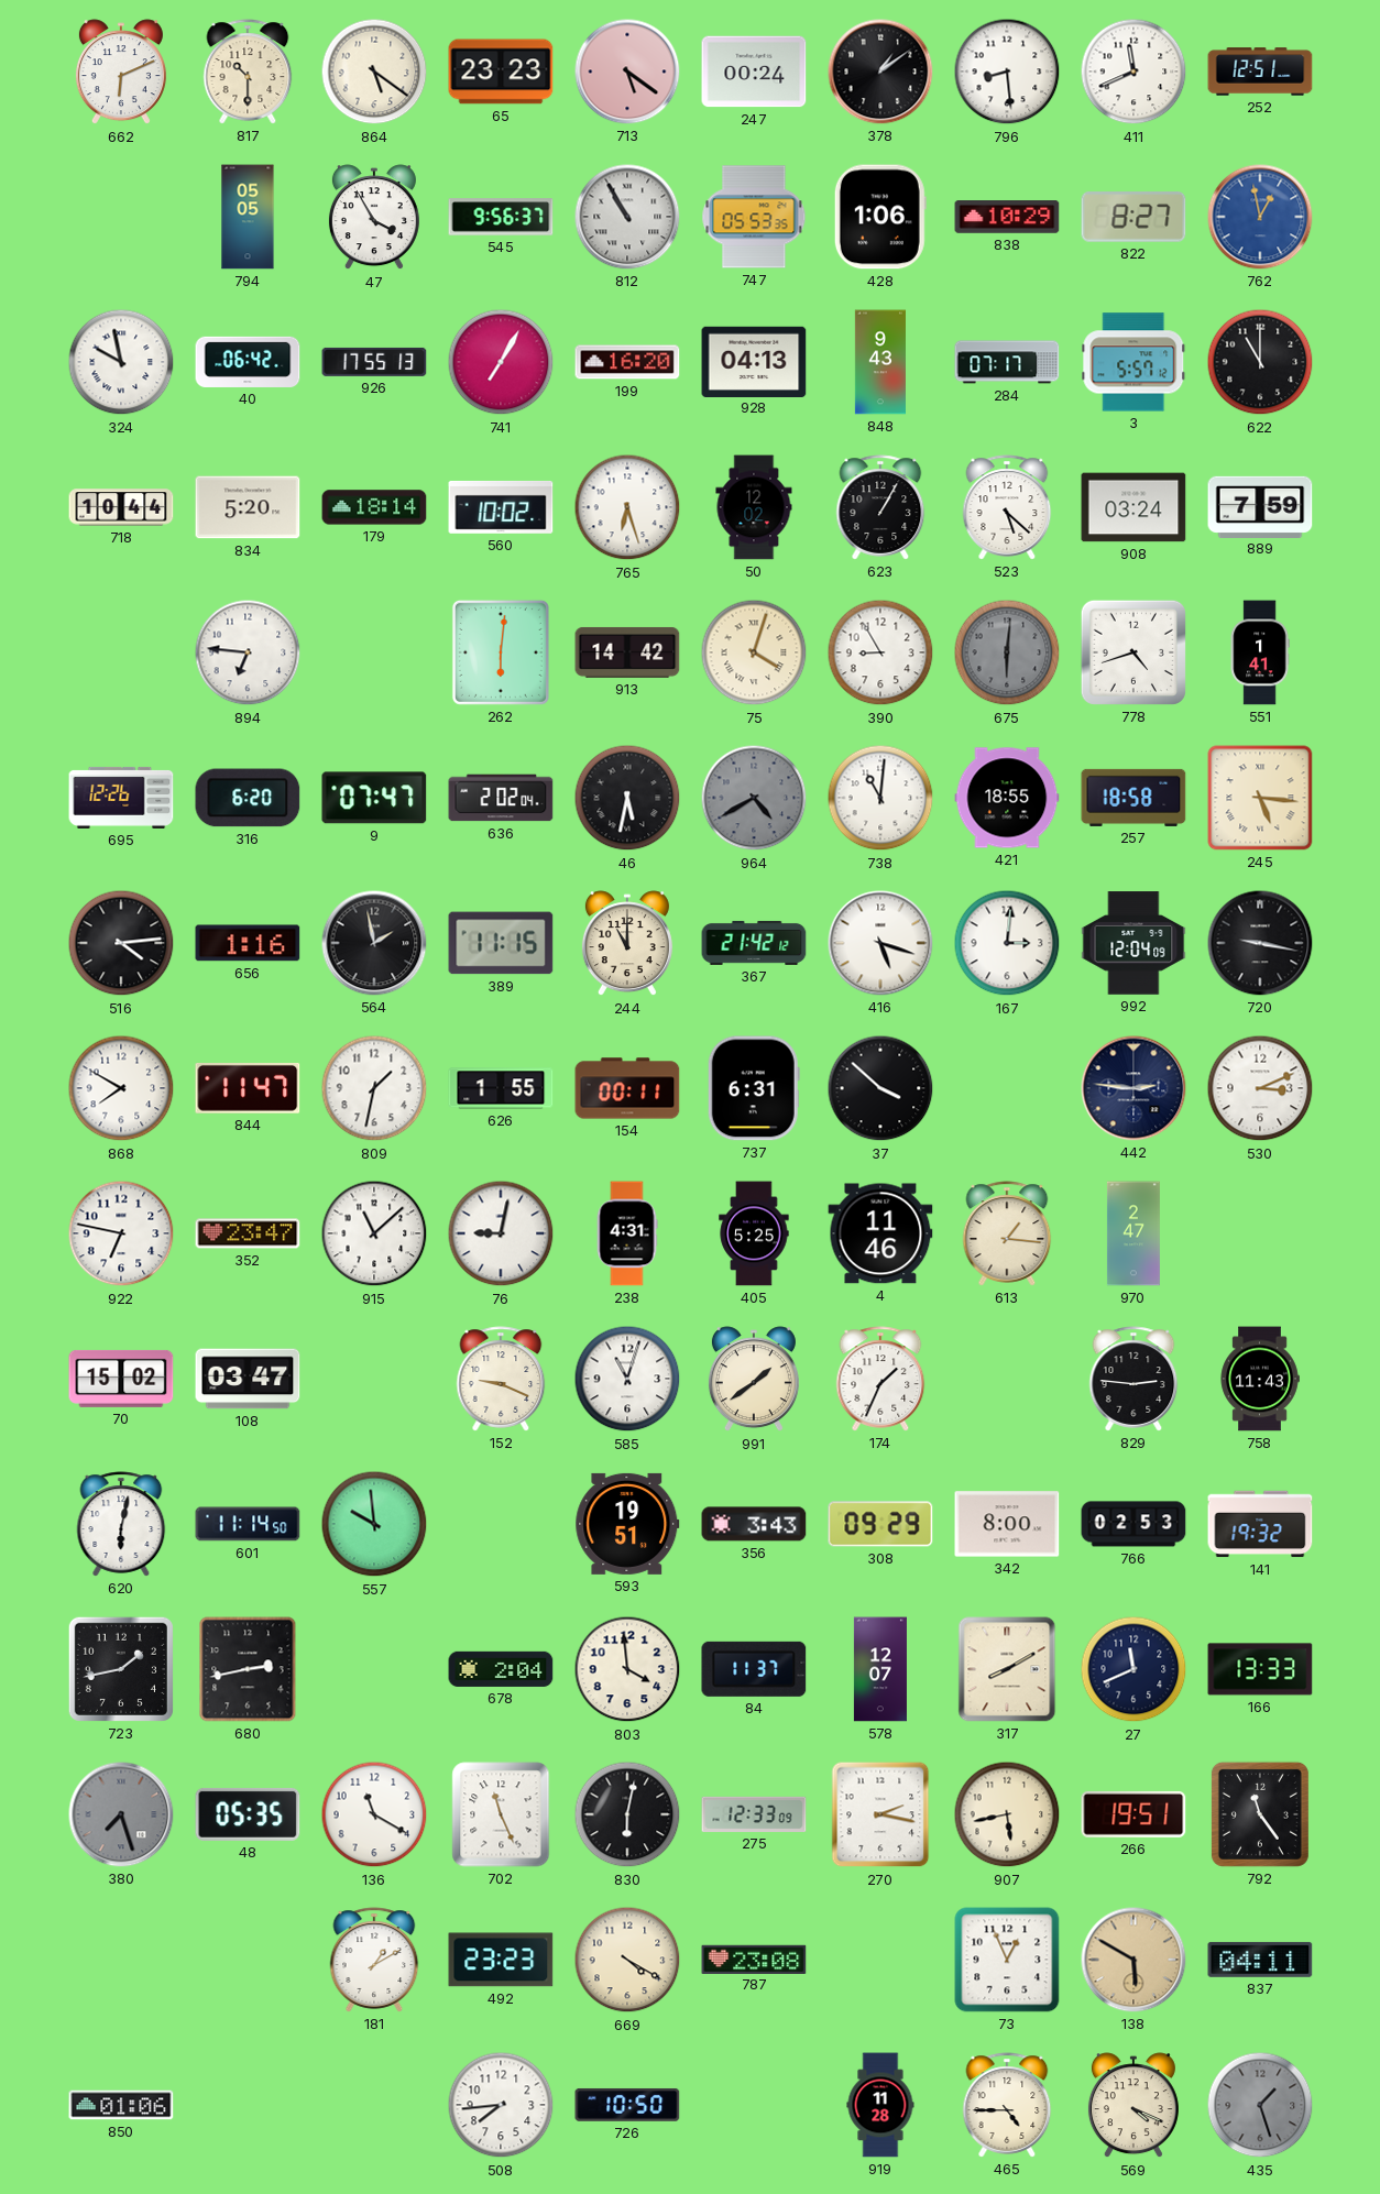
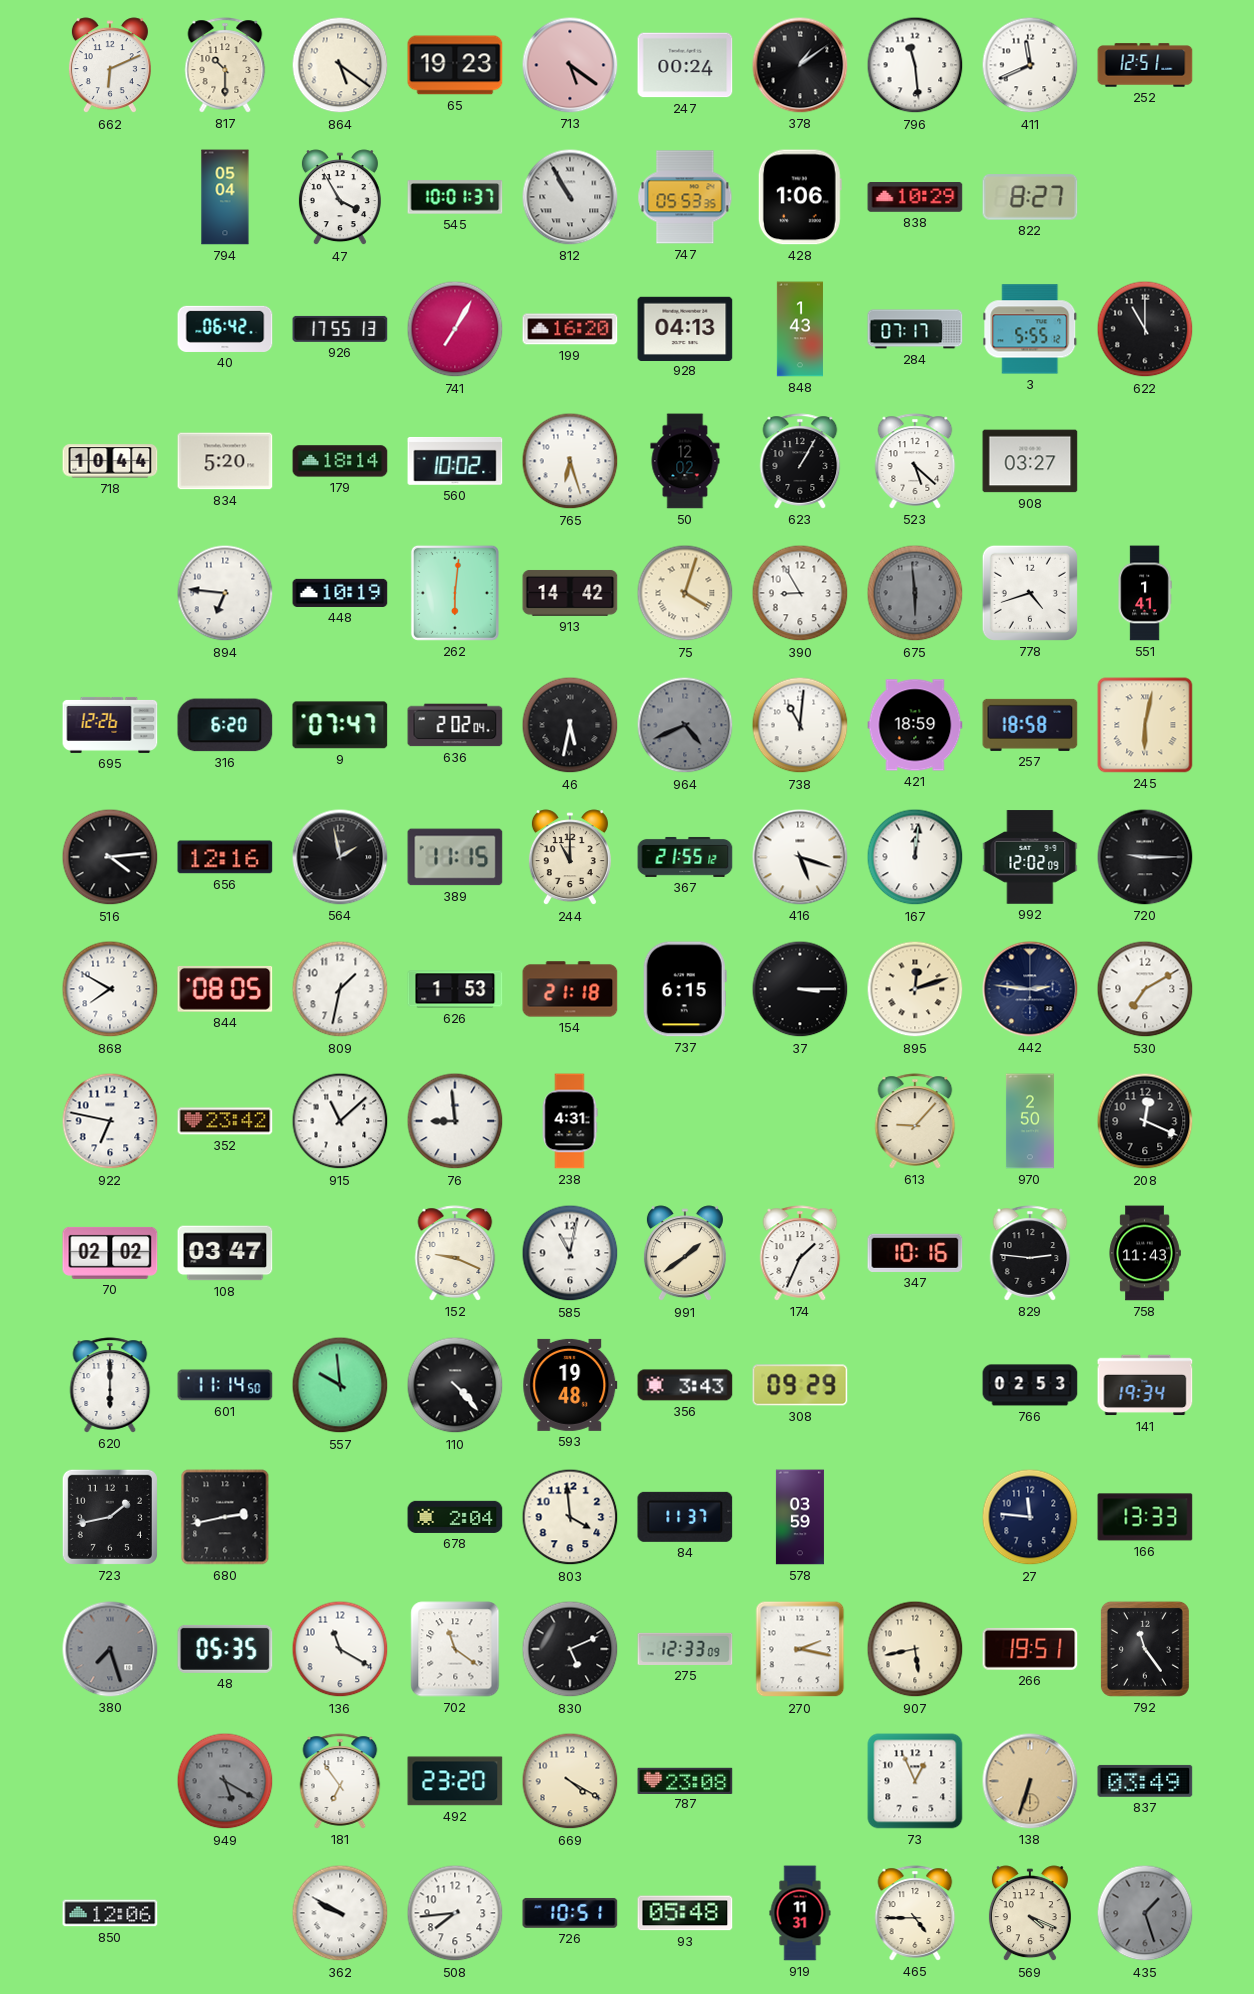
65: 23:23 -> 19:23
796: 8:29 -> 11:29
794: 05:05 -> 05:04
545: 9:56 -> 10:01
762: 12:58 -> none
324: 9:58 -> none
848: 9:43 -> 1:43
3: 5:57 -> 5:55
908: 03:24 -> 03:27
889: 7:59 -> none
448: none -> 10:19
675: 6:01 -> 5:59
964: 4:40 -> 4:41
421: 18:55 -> 18:59
245: 5:16 -> 6:02
656: 1:16 -> 12:16
367: 21:42 -> 21:55
167: 3:01 -> 12:01
992: 12:04 -> 12:02
720: 9:17 -> 9:15
844: 11:47 -> 08:05
626: 1:55 -> 1:53
154: 00:11 -> 21:18
737: 6:31 -> 6:15
37: 3:52 -> 3:15
895: none -> 12:12
530: 3:11 -> 7:10
352: 23:47 -> 23:42
76: 9:02 -> 8:59
405: 5:25 -> none
4: 11:46 -> none
613: 1:16 -> 9:07
970: 2:47 -> 2:50
208: none -> 12:19
70: 15:02 -> 02:02
585: 11:03 -> 11:02
347: none -> 10:16
620: 6:02 -> 6:00
110: none -> 4:23
593: 19:51 -> 19:48
342: 8:00 -> none
141: 19:32 -> 19:34
578: 12:07 -> 03:59
317: 8:10 -> none
27: 11:41 -> 11:46
702: 11:26 -> 11:21
830: 6:02 -> 5:11
949: none -> 5:20
181: 1:10 -> 6:54
492: 23:23 -> 23:20
138: 5:50 -> 6:33
837: 04:11 -> 03:49
850: 01:06 -> 12:06
362: none -> 9:50
726: 10:50 -> 10:51
93: none -> 05:48
919: 11:28 -> 11:31
